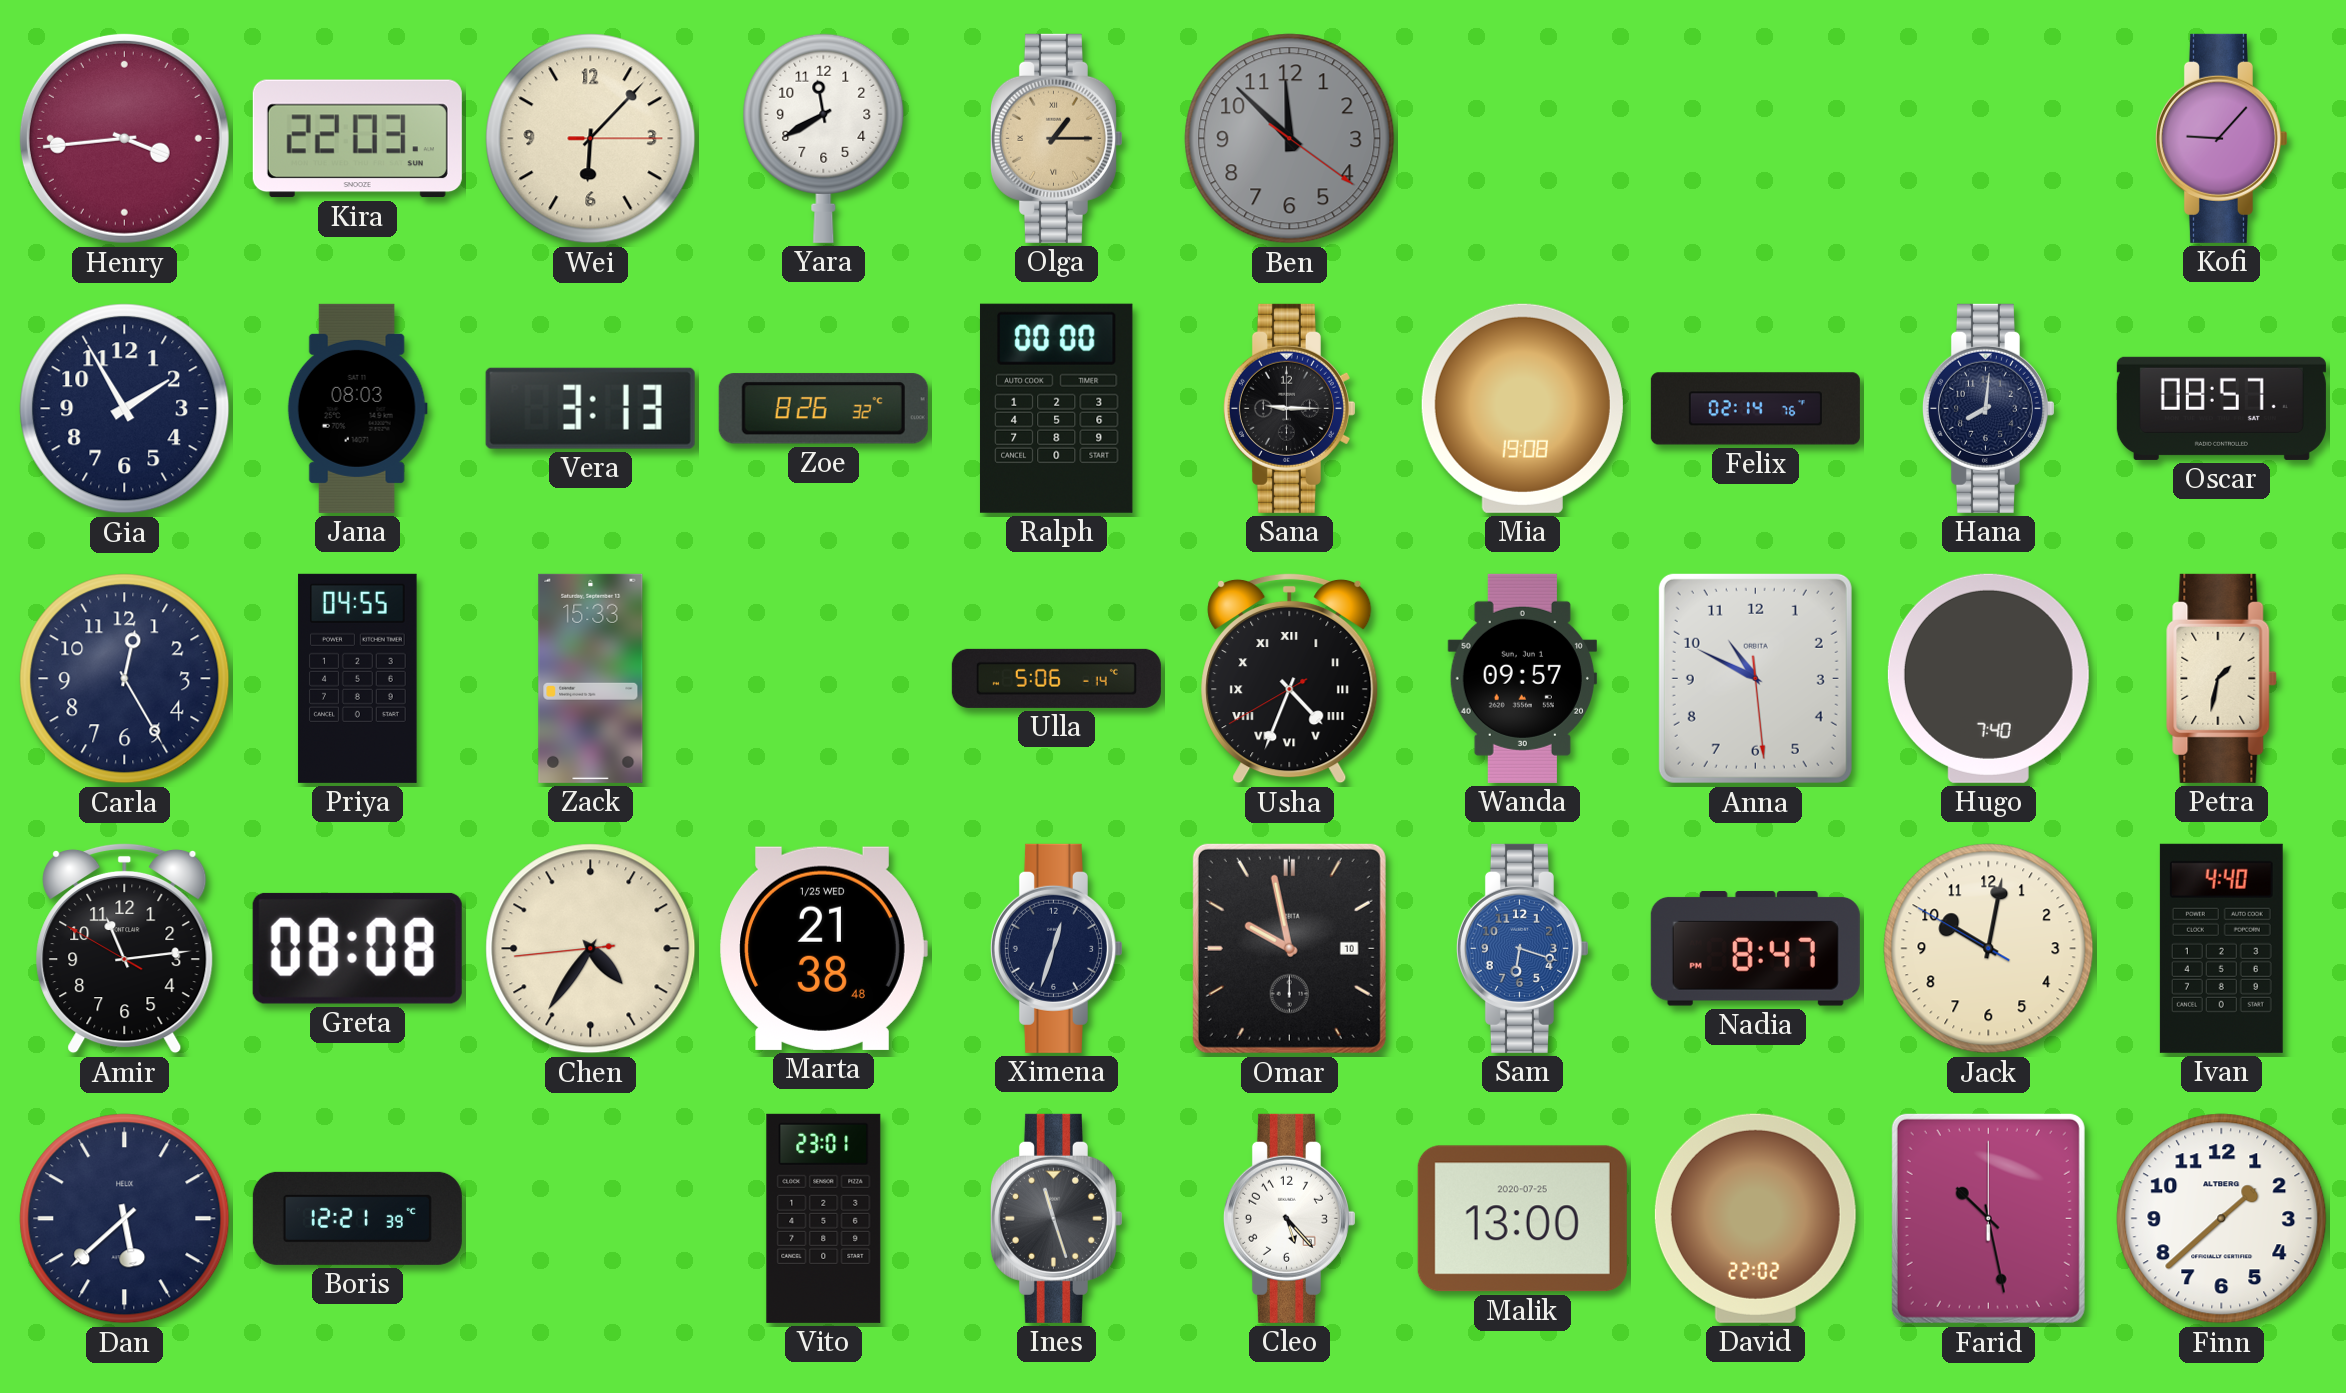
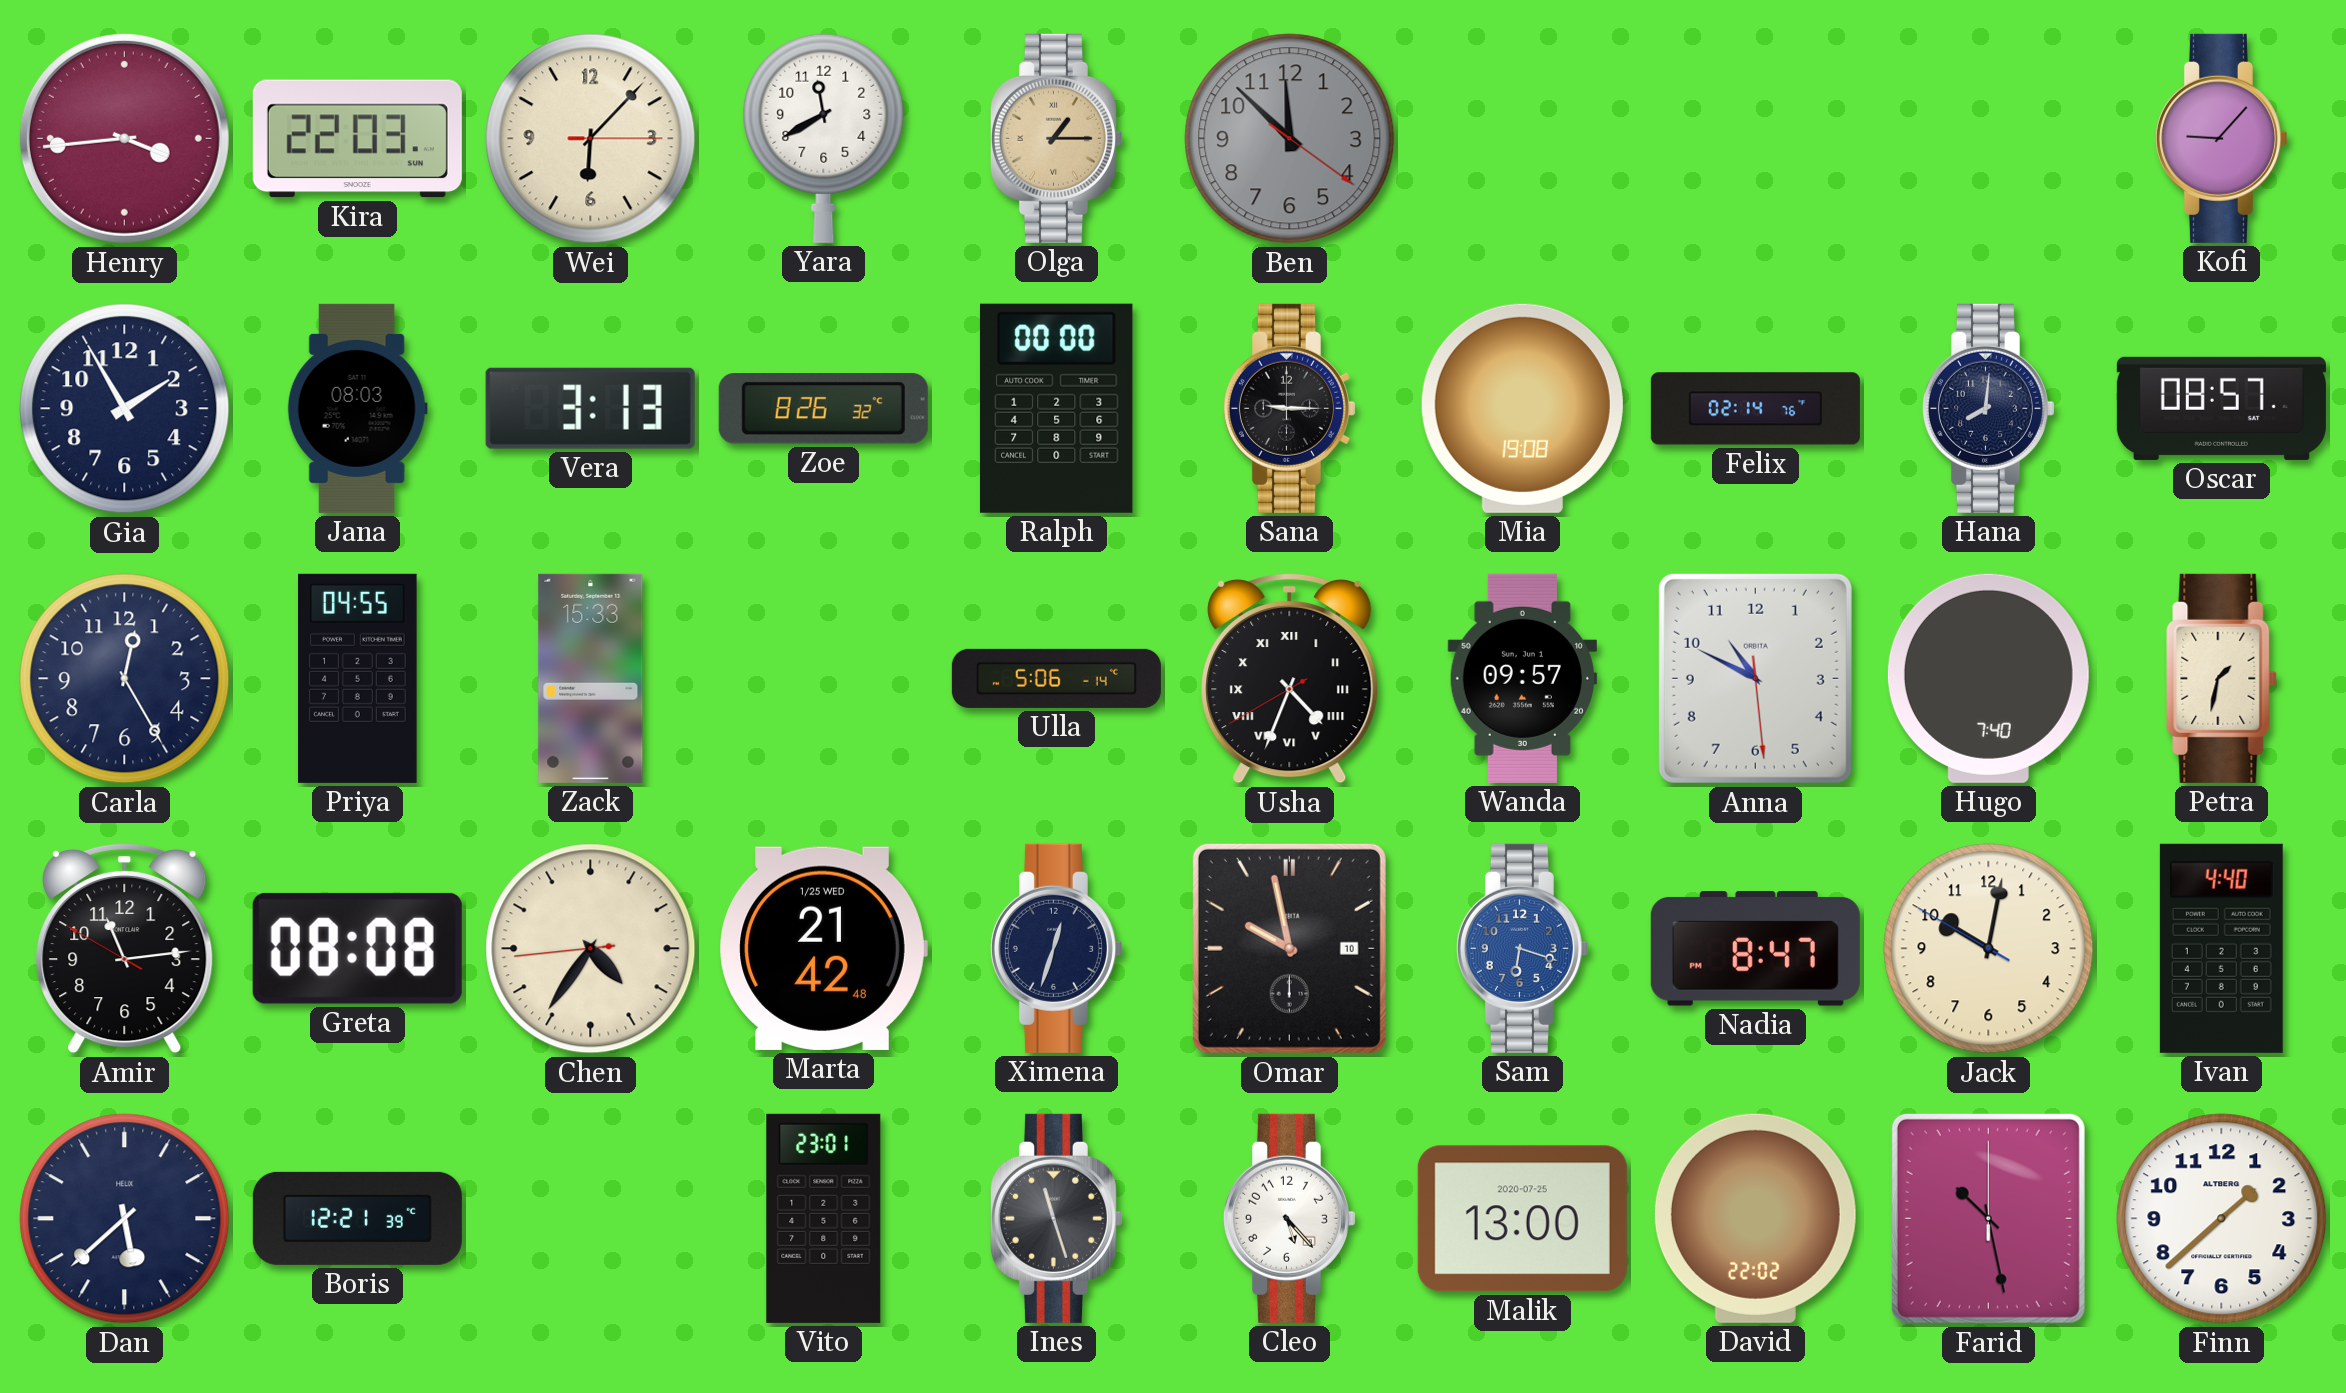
Marta: 21:38 -> 21:42
